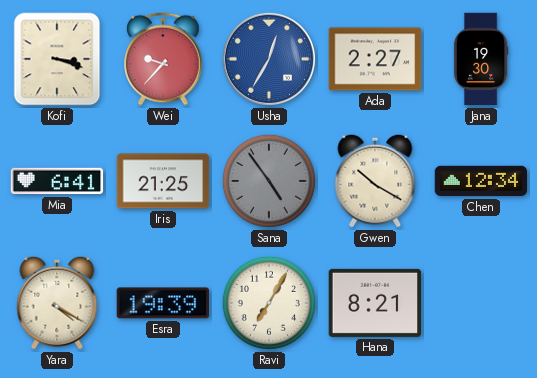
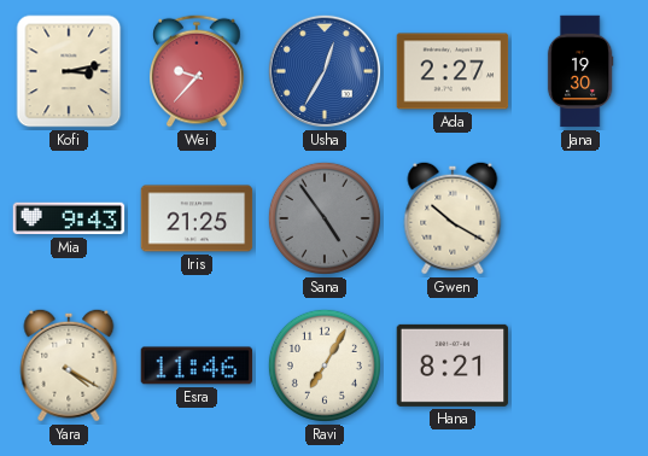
Kofi: 3:18 -> 3:13
Mia: 6:41 -> 9:43
Chen: 12:34 -> none
Esra: 19:39 -> 11:46
